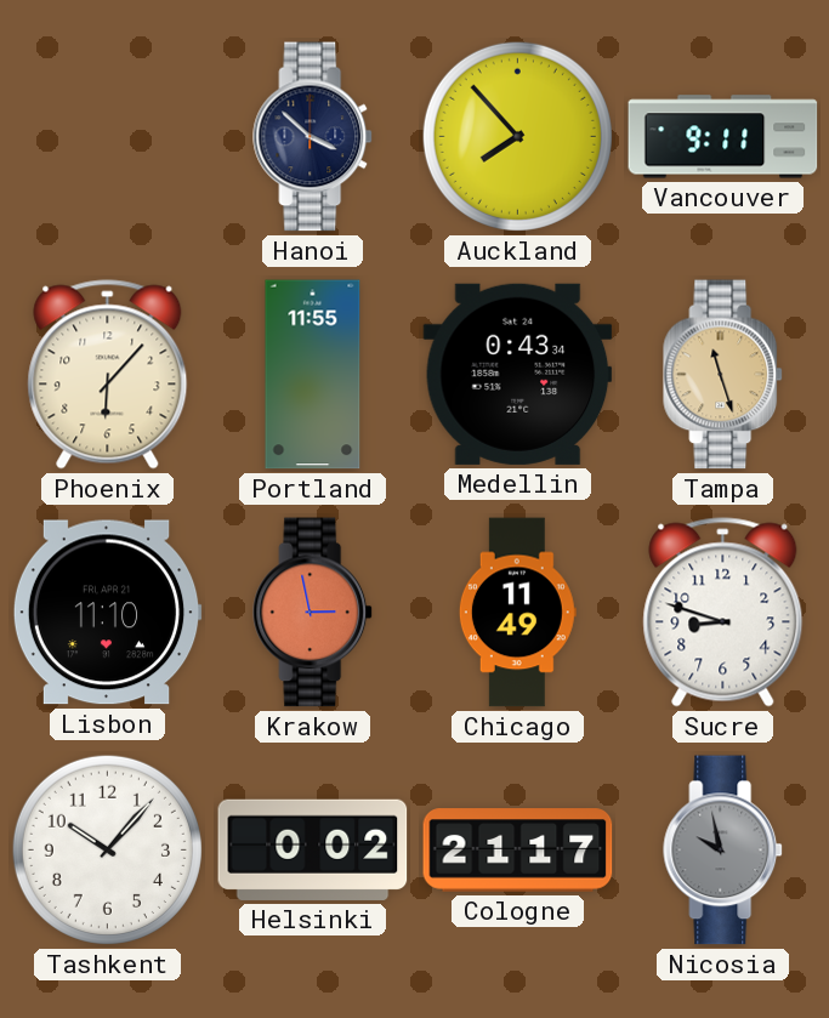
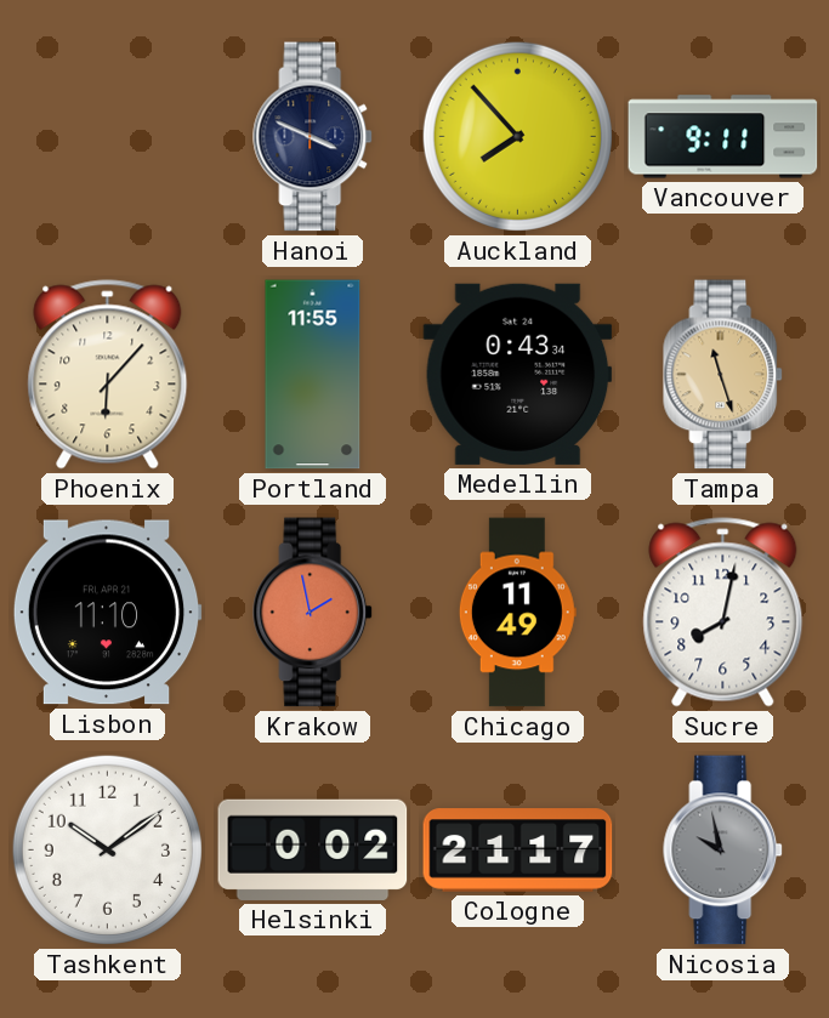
Hanoi: 3:52 -> 3:49
Krakow: 2:58 -> 1:58
Sucre: 8:48 -> 8:02
Tashkent: 10:07 -> 10:09
